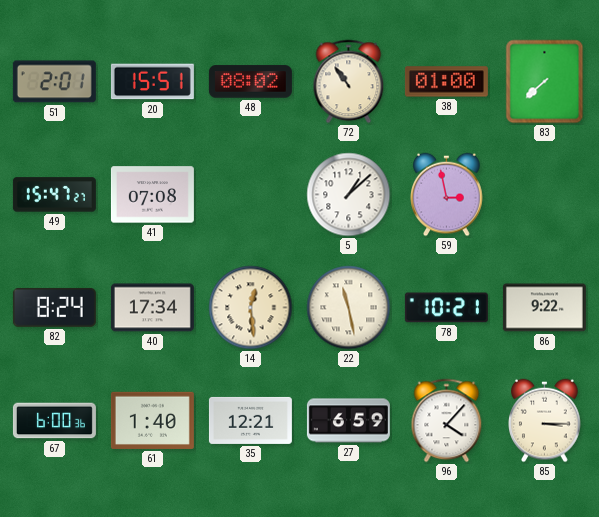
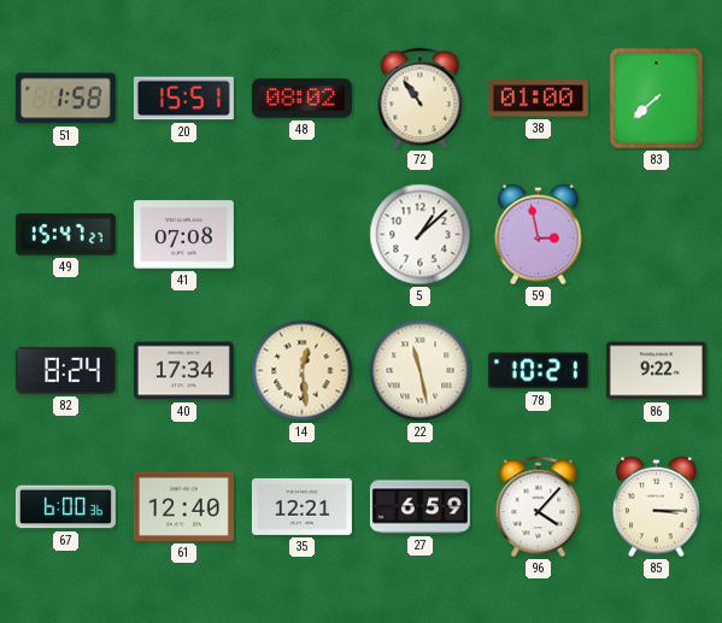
51: 2:01 -> 1:58
61: 1:40 -> 12:40
